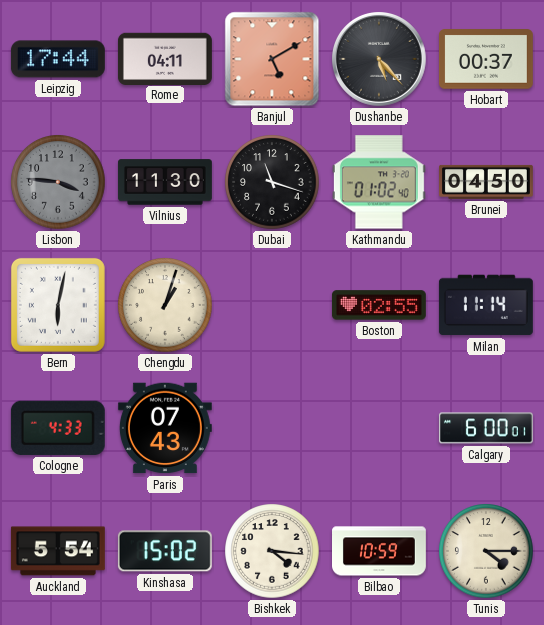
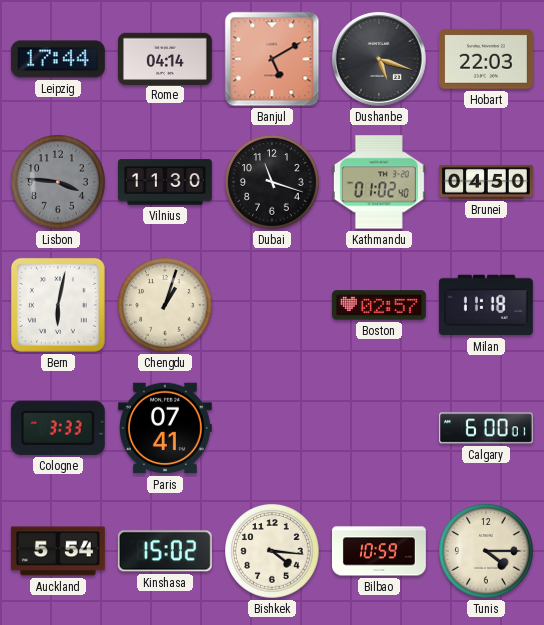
Rome: 04:11 -> 04:14
Dushanbe: 5:23 -> 5:18
Hobart: 00:37 -> 22:03
Boston: 02:55 -> 02:57
Milan: 11:14 -> 11:18
Cologne: 4:33 -> 3:33
Paris: 07:43 -> 07:41
